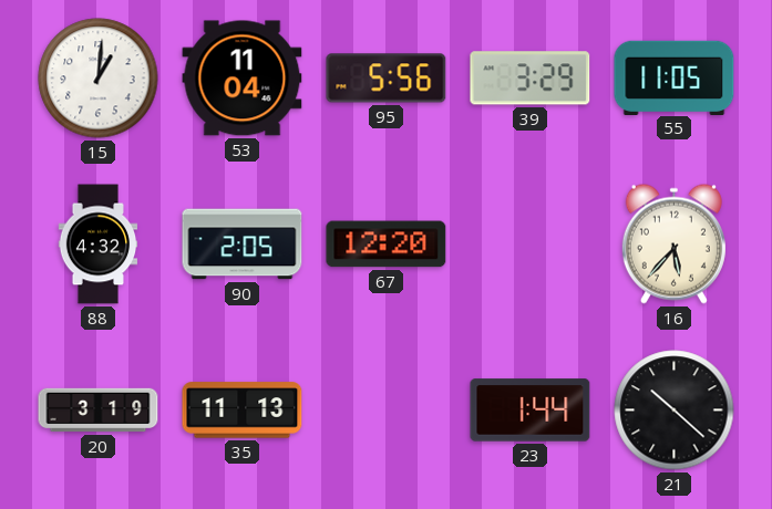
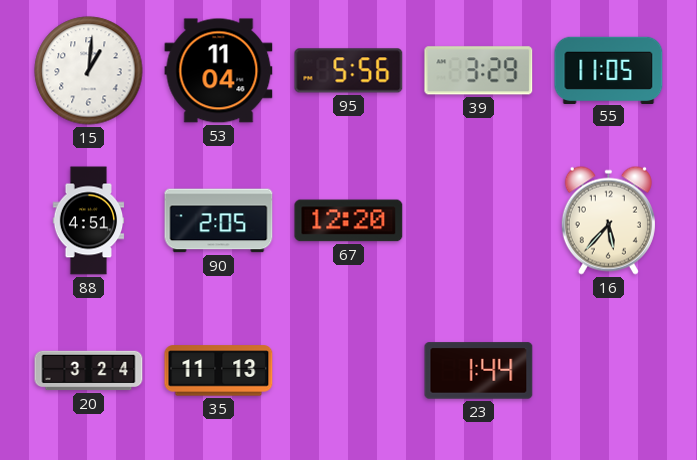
88: 4:32 -> 4:51
20: 3:19 -> 3:24
21: 10:22 -> none
